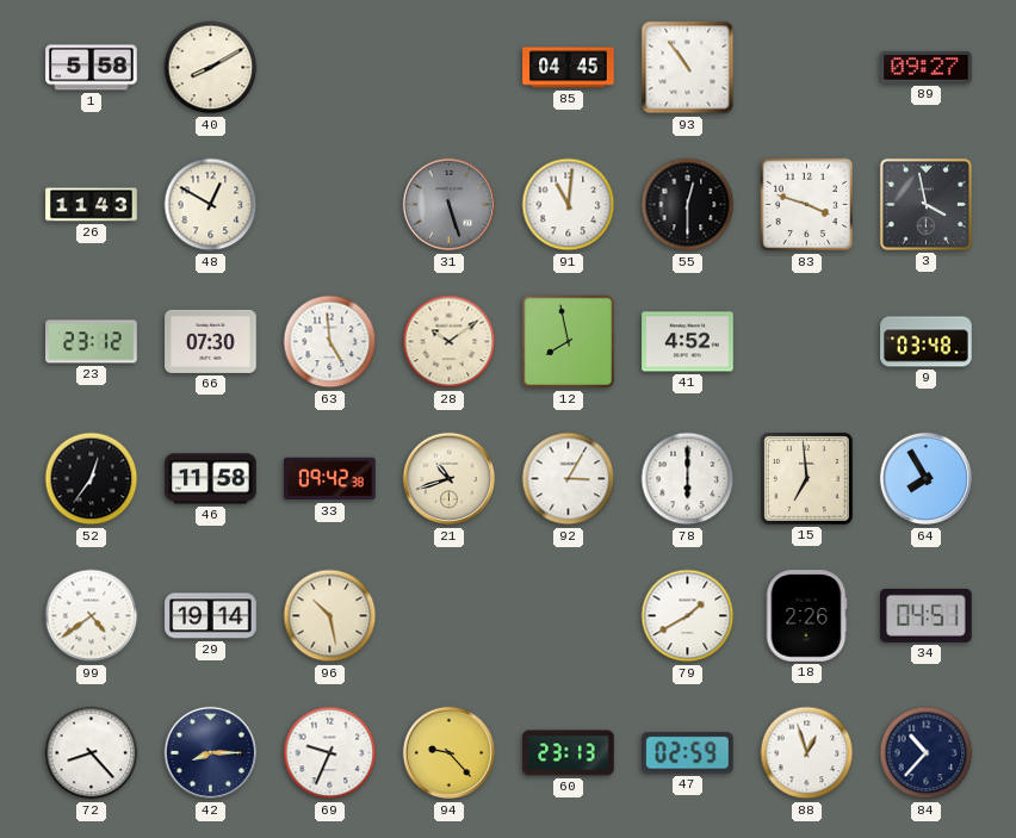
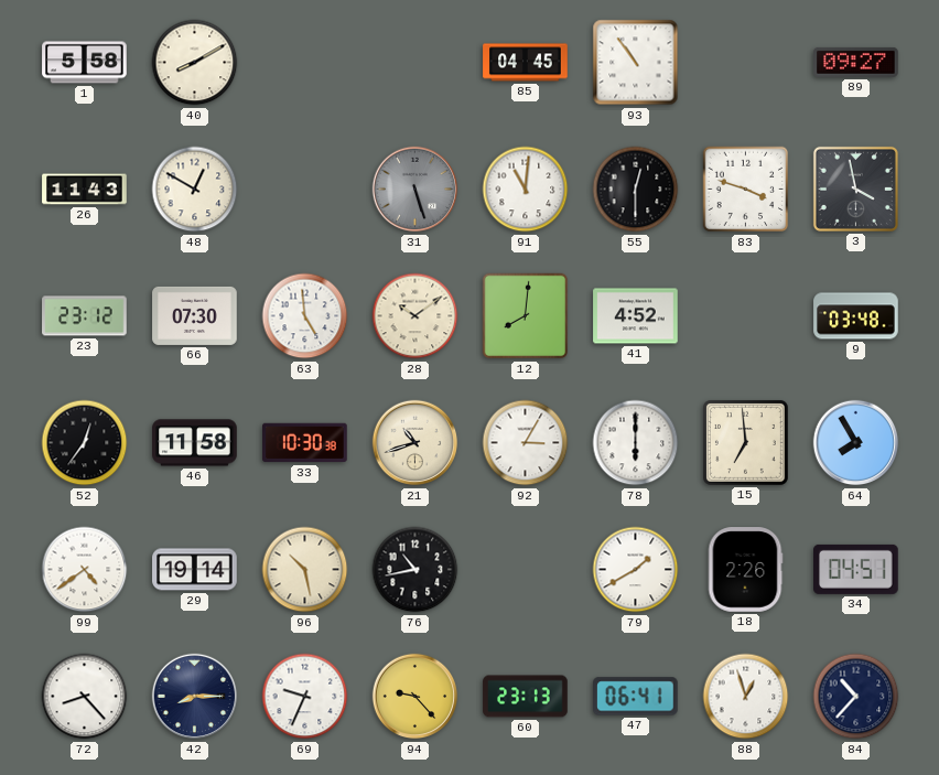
12: 7:58 -> 8:01
33: 09:42 -> 10:30
76: none -> 10:43
47: 02:59 -> 06:41
